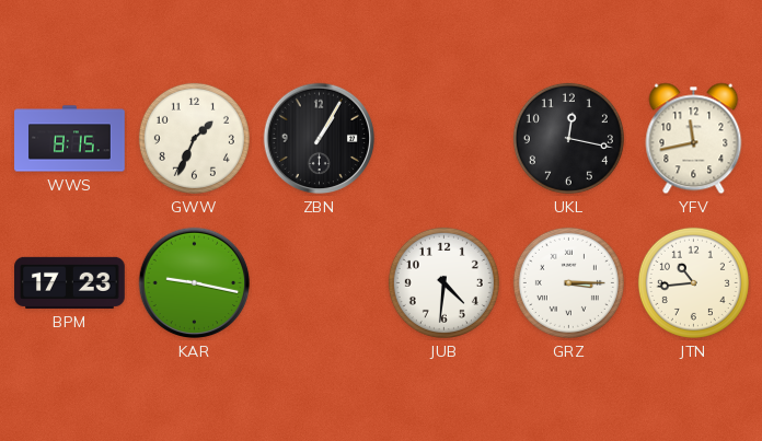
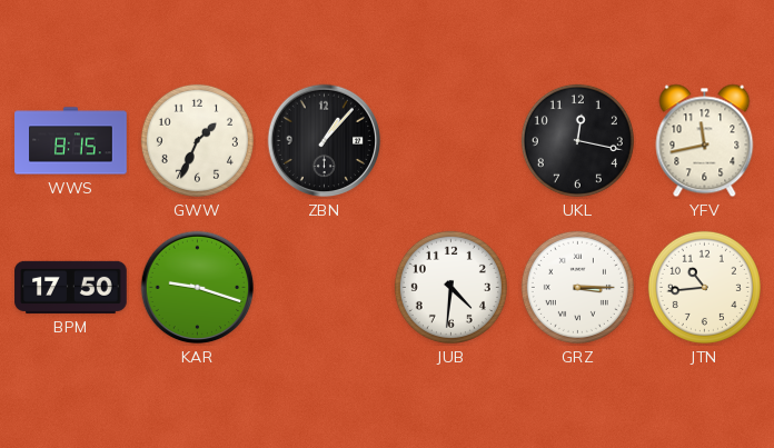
ZBN: 1:05 -> 1:07
BPM: 17:23 -> 17:50
KAR: 9:17 -> 9:18
